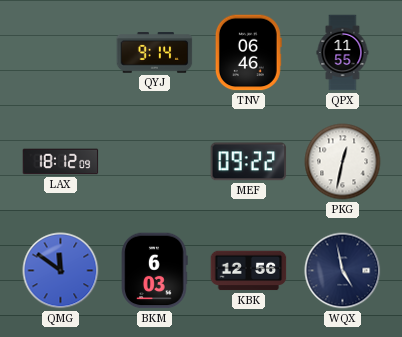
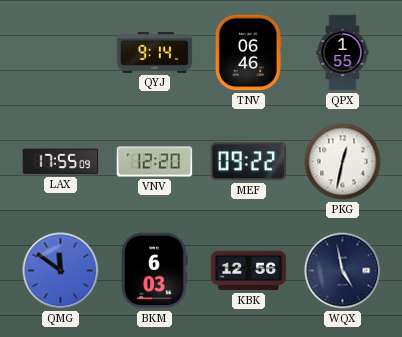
QPX: 11:55 -> 1:55
LAX: 18:12 -> 17:55
VNV: none -> 12:20
